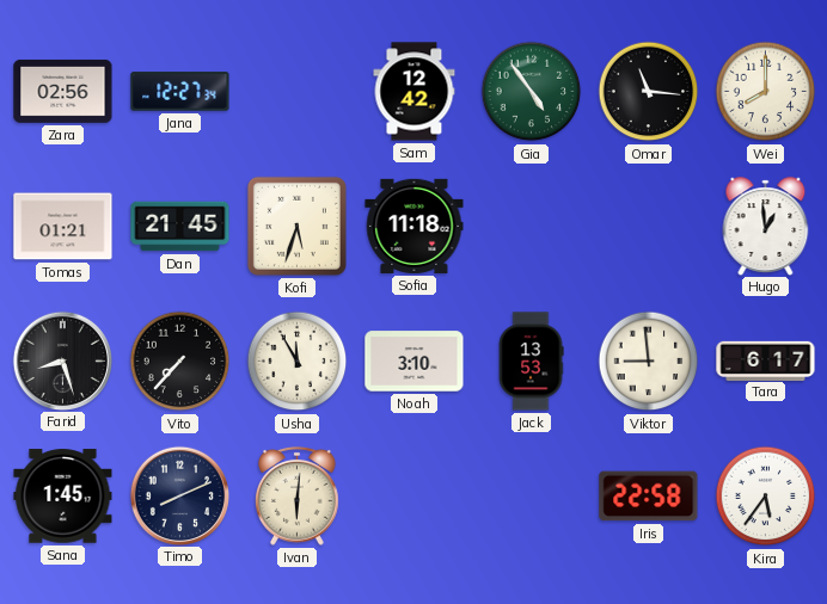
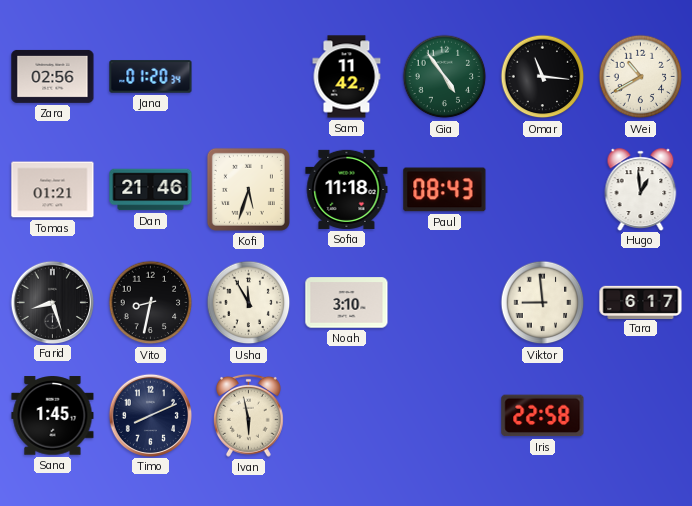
Jana: 12:27 -> 01:20
Sam: 12:42 -> 11:42
Wei: 8:00 -> 10:40
Dan: 21:45 -> 21:46
Paul: none -> 08:43
Vito: 7:37 -> 8:32
Jack: 13:53 -> none
Ivan: 6:01 -> 5:58
Kira: 5:36 -> none
